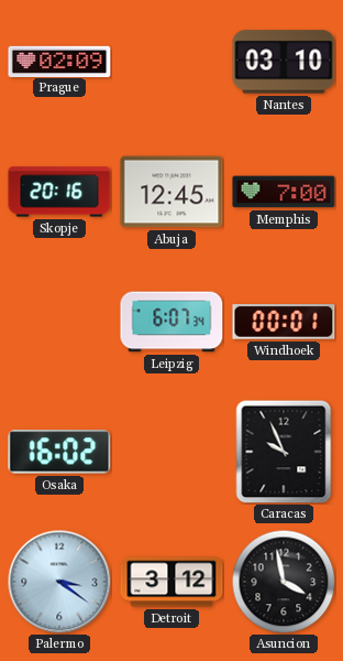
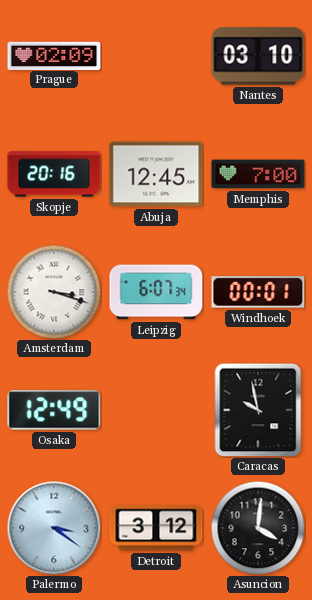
Amsterdam: none -> 3:18
Osaka: 16:02 -> 12:49
Caracas: 9:56 -> 9:58
Asuncion: 3:58 -> 4:01
